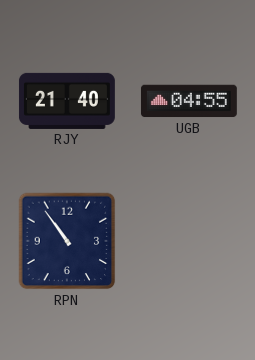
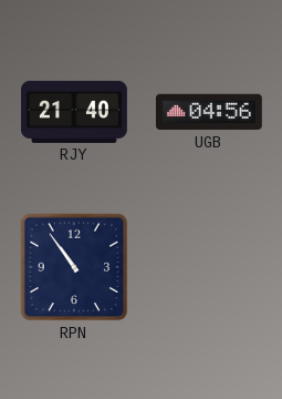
UGB: 04:55 -> 04:56
